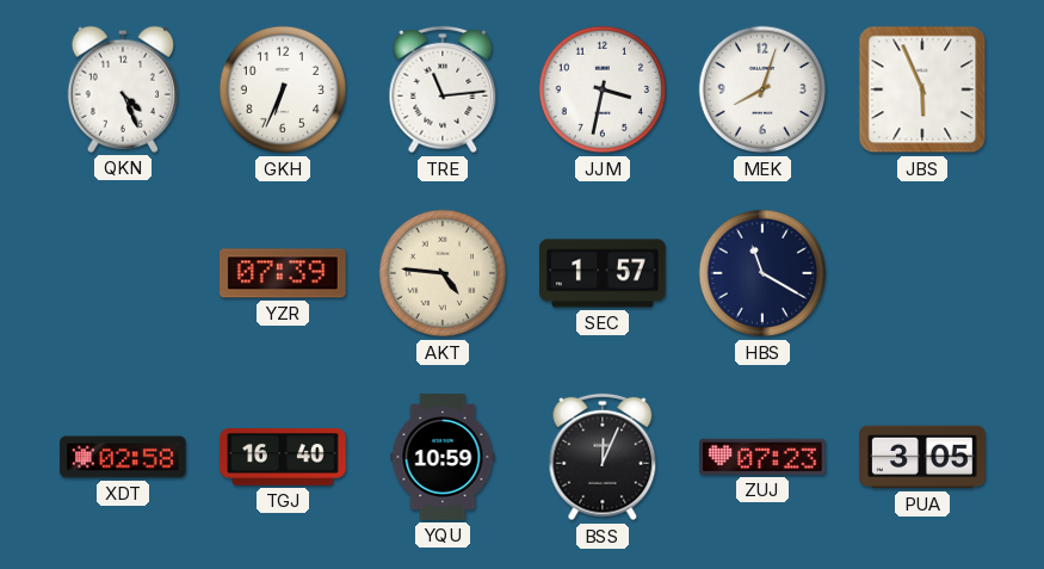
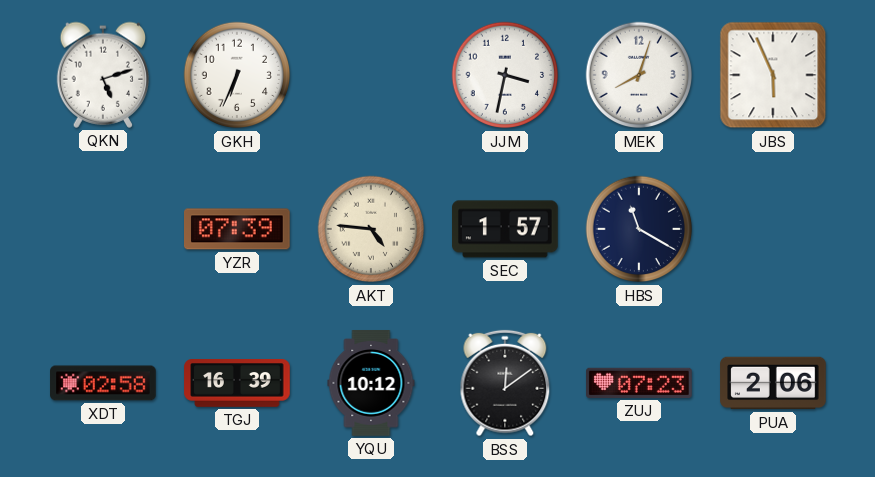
QKN: 4:26 -> 5:12
TRE: 11:14 -> none
TGJ: 16:40 -> 16:39
YQU: 10:59 -> 10:12
BSS: 12:04 -> 12:09
PUA: 3:05 -> 2:06
